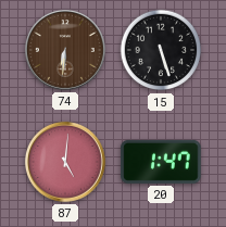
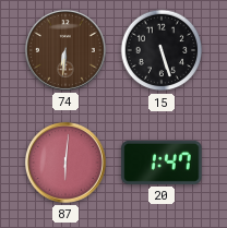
87: 5:01 -> 6:01
